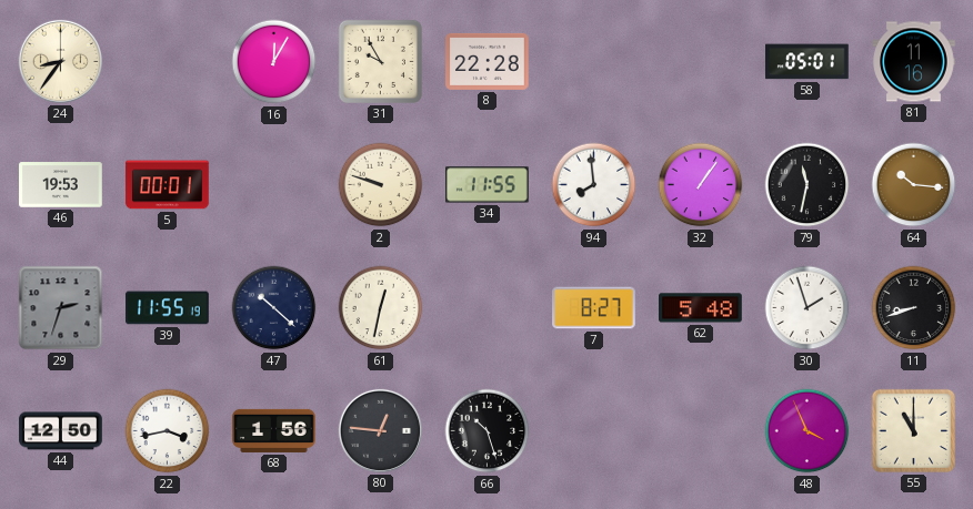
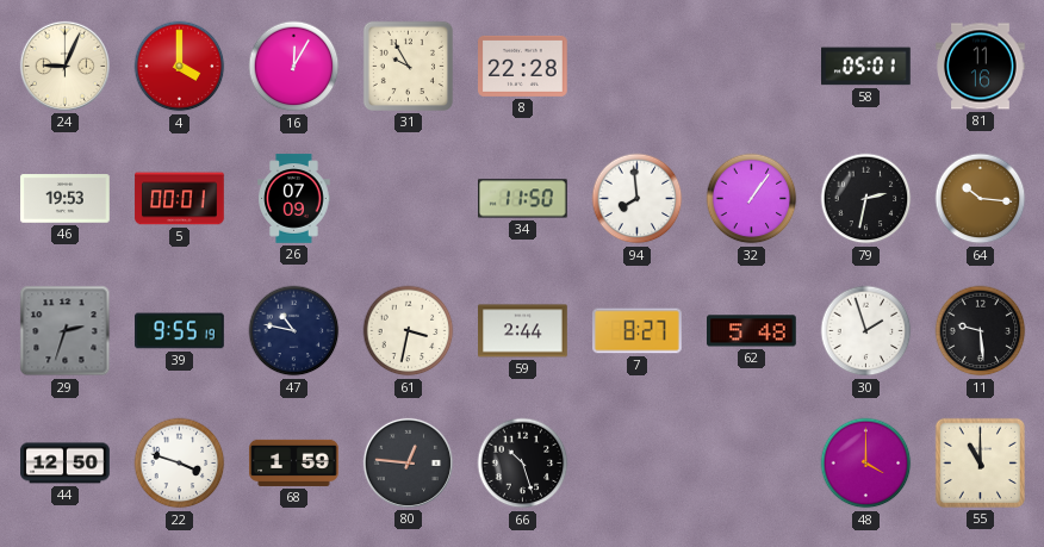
24: 8:36 -> 9:04
4: none -> 4:00
26: none -> 07:09
2: 9:48 -> none
34: 11:55 -> 11:50
79: 11:32 -> 2:32
39: 11:55 -> 9:55
47: 10:22 -> 10:47
61: 12:32 -> 3:32
59: none -> 2:44
11: 8:42 -> 9:29
22: 3:43 -> 3:48
68: 1:56 -> 1:59
48: 3:56 -> 4:00
